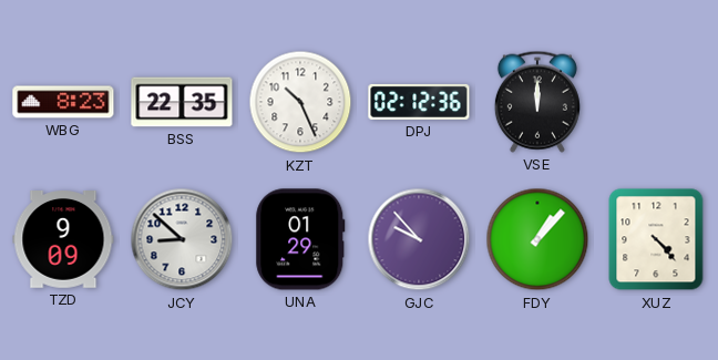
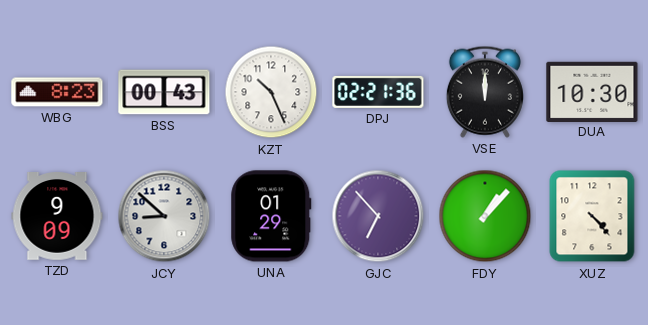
BSS: 22:35 -> 00:43
DPJ: 02:12 -> 02:21
DUA: none -> 10:30
GJC: 9:53 -> 6:53
